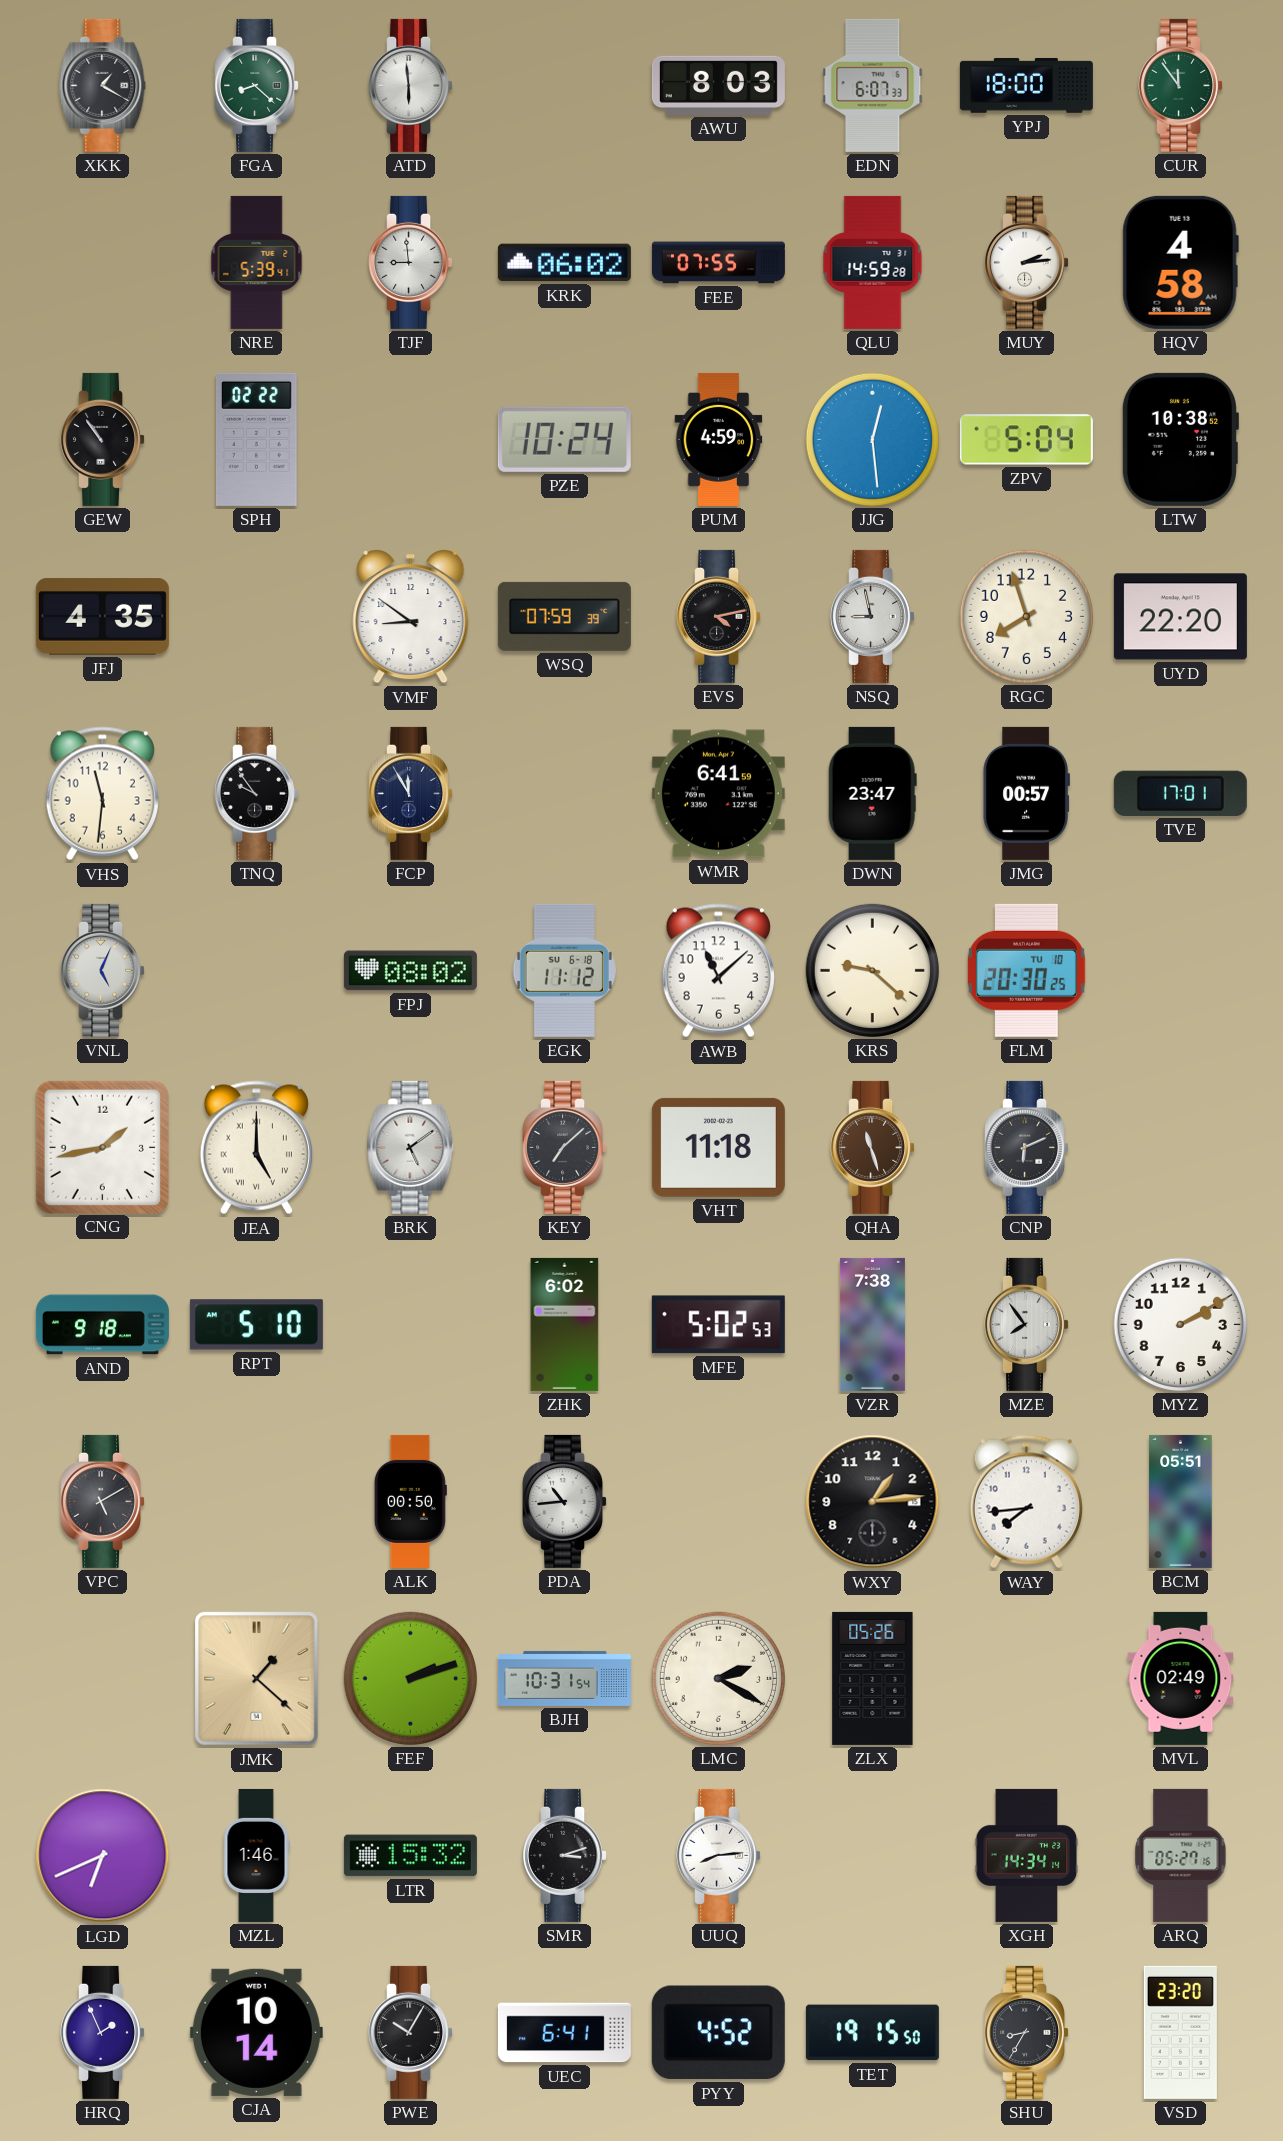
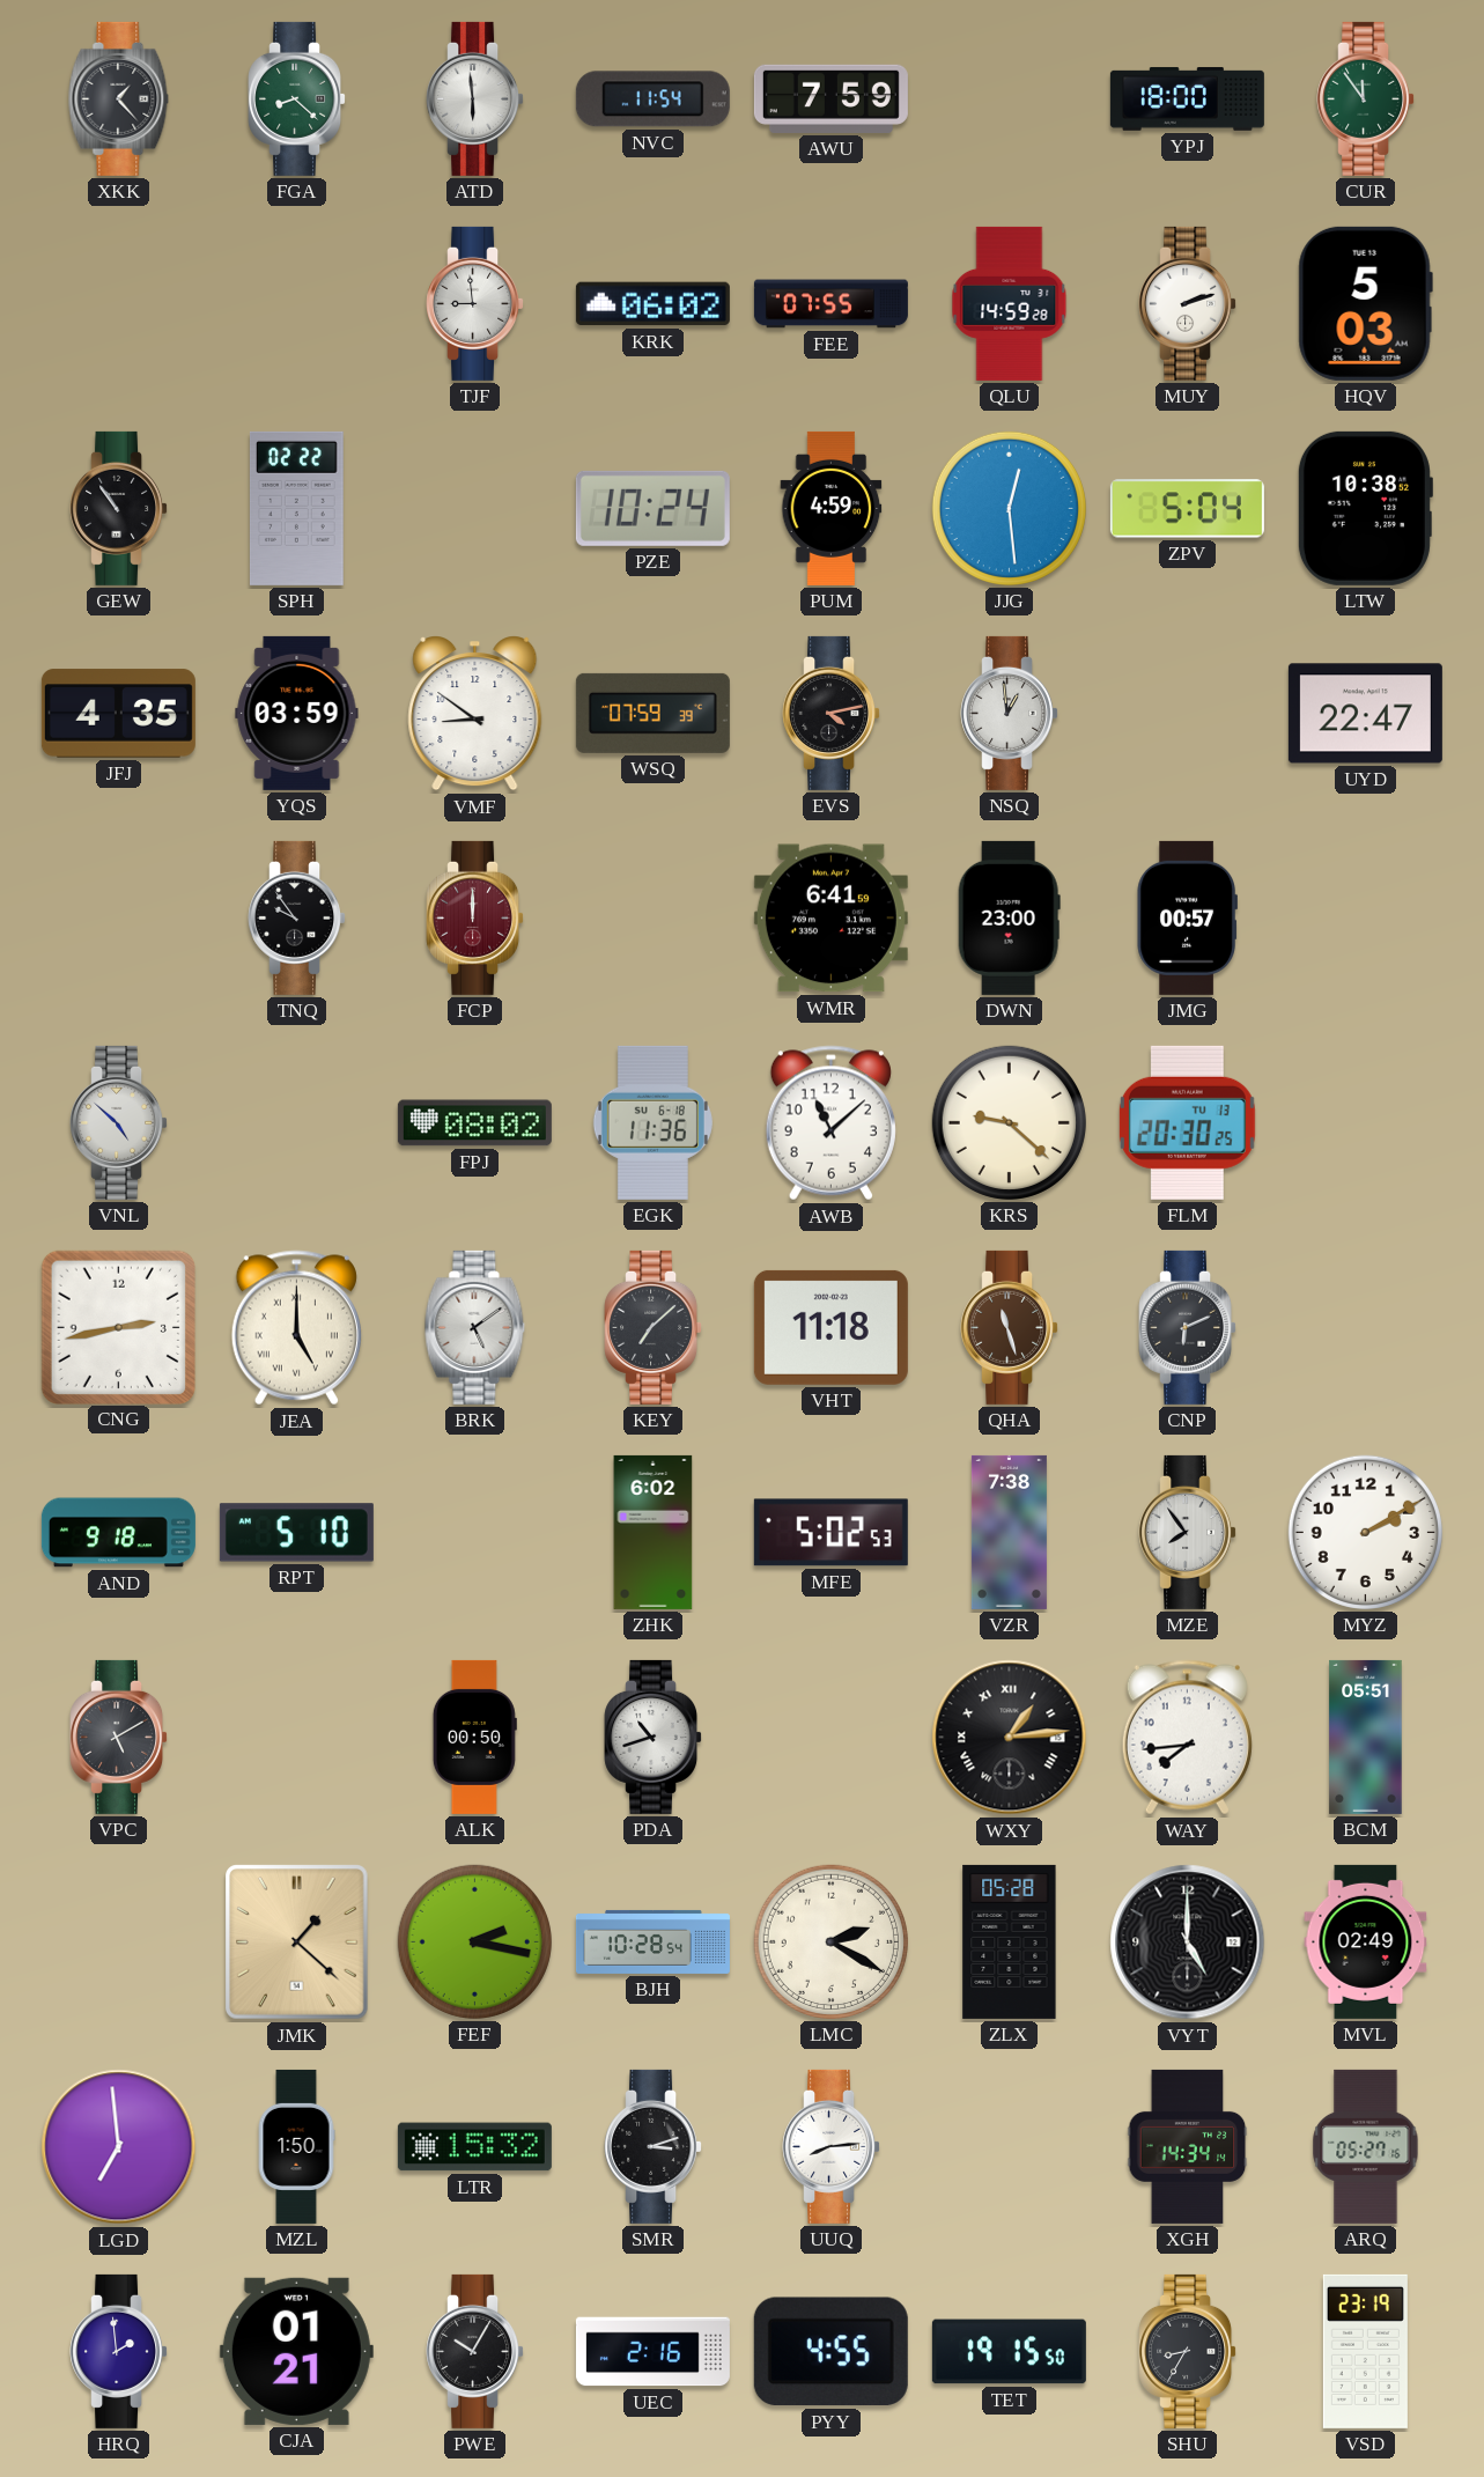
XKK: 1:20 -> 1:23
NVC: none -> 11:54
AWU: 8:03 -> 7:59
EDN: 6:07 -> none
NRE: 5:39 -> none
MUY: 2:14 -> 2:12
HQV: 4:58 -> 5:03
YQS: none -> 03:59
NSQ: 8:58 -> 12:59
RGC: 7:57 -> none
UYD: 22:20 -> 22:47
VHS: 11:31 -> none
FCP: 11:55 -> 12:00
FCP dial: navy -> burgundy
DWN: 23:47 -> 23:00
TVE: 17:01 -> none
VNL: 5:04 -> 4:52
EGK: 11:12 -> 11:36
FLM date: TU 10 -> TU 13
CNG: 1:43 -> 2:43
PDA: 10:44 -> 10:42
WXY numerals: Arabic -> Roman
FEF: 2:12 -> 2:17
BJH: 10:31 -> 10:28
ZLX: 05:26 -> 05:28
VYT: none -> 5:00
LGD: 6:41 -> 6:59
MZL: 1:46 -> 1:50
HRQ: 1:56 -> 1:59
CJA: 10:14 -> 01:21
UEC: 6:41 -> 2:16
PYY: 4:52 -> 4:55
VSD: 23:20 -> 23:19
